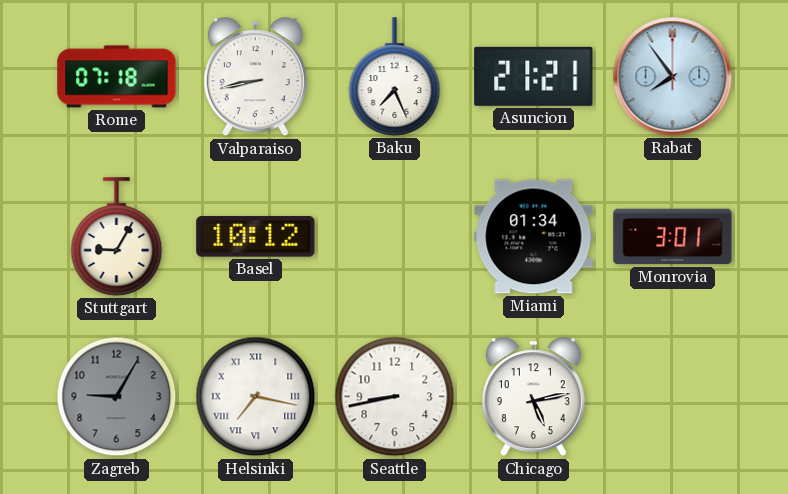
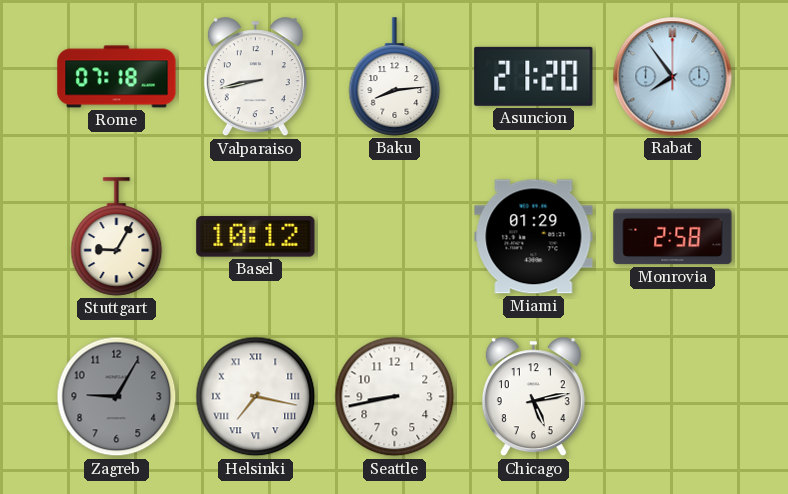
Baku: 7:26 -> 8:14
Asuncion: 21:21 -> 21:20
Miami: 01:34 -> 01:29
Monrovia: 3:01 -> 2:58
